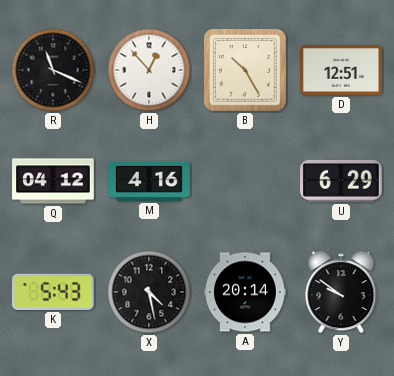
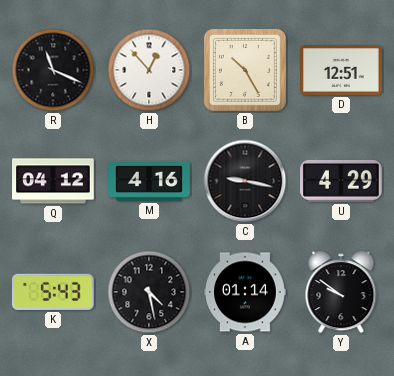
C: none -> 9:17
U: 6:29 -> 4:29
A: 20:14 -> 01:14
